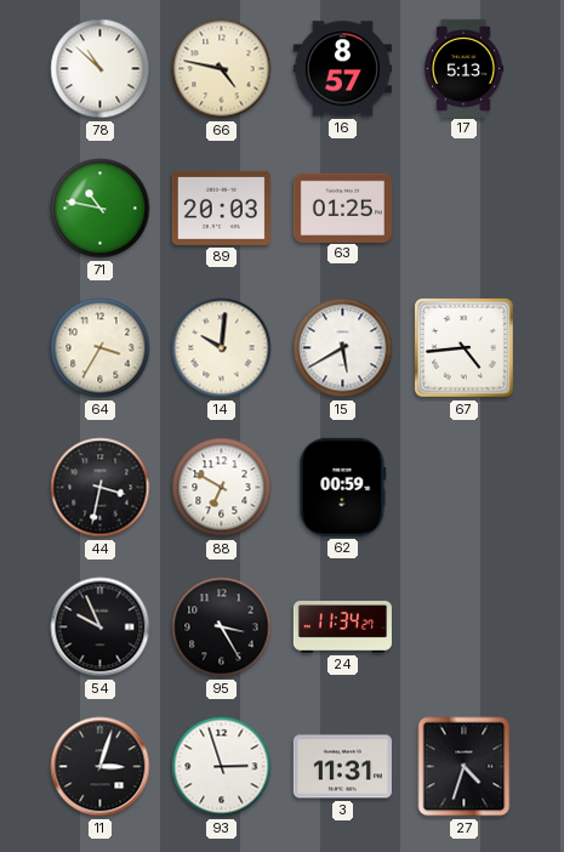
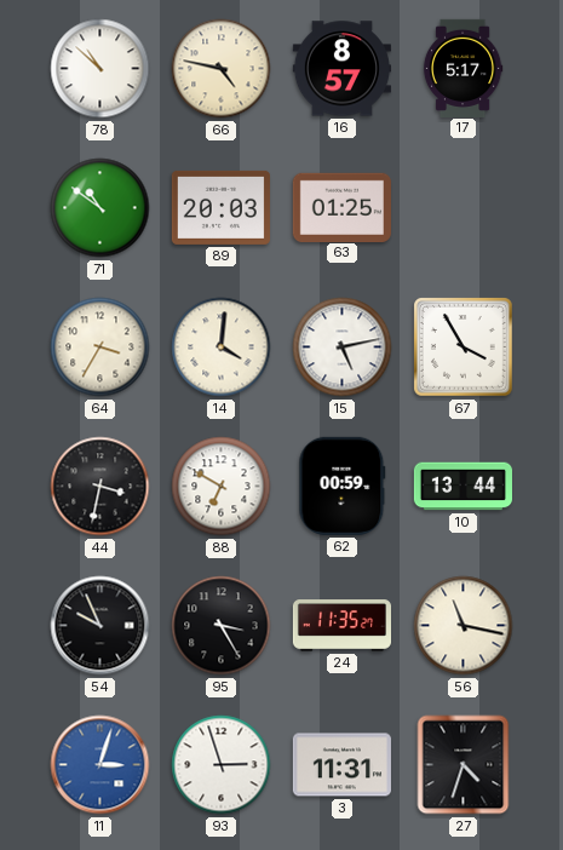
17: 5:13 -> 5:17
71: 10:47 -> 10:51
14: 10:01 -> 4:01
15: 5:40 -> 5:13
67: 4:44 -> 3:55
10: none -> 13:44
24: 11:34 -> 11:35
56: none -> 11:17
11 dial: black -> blue
